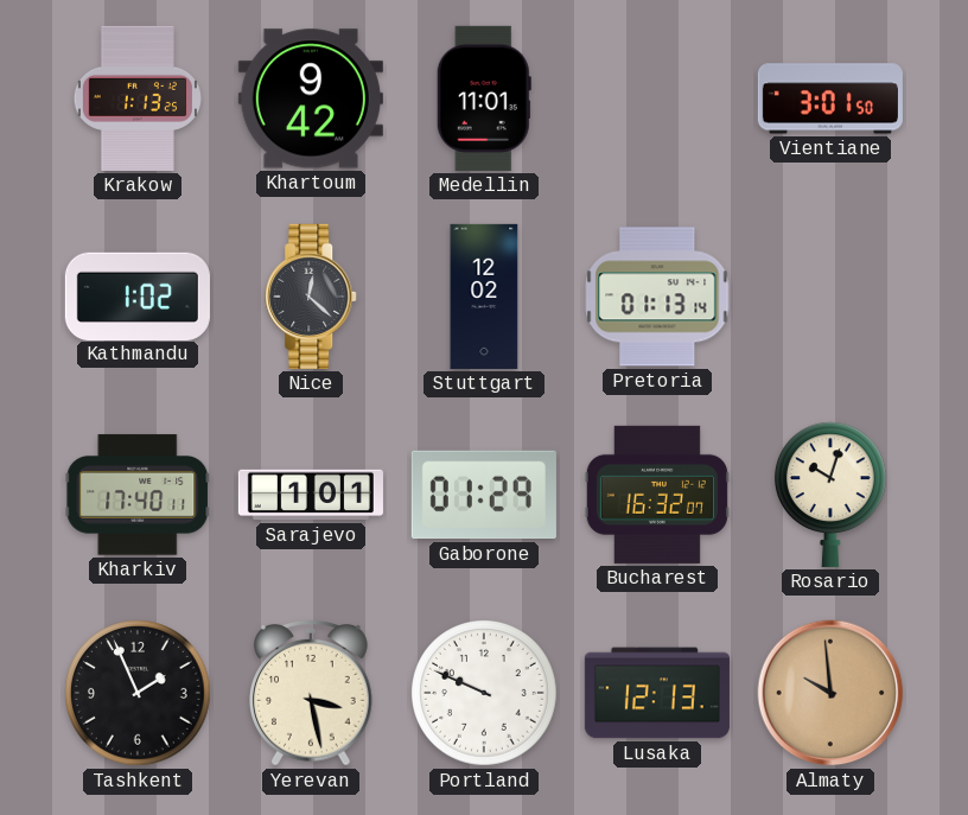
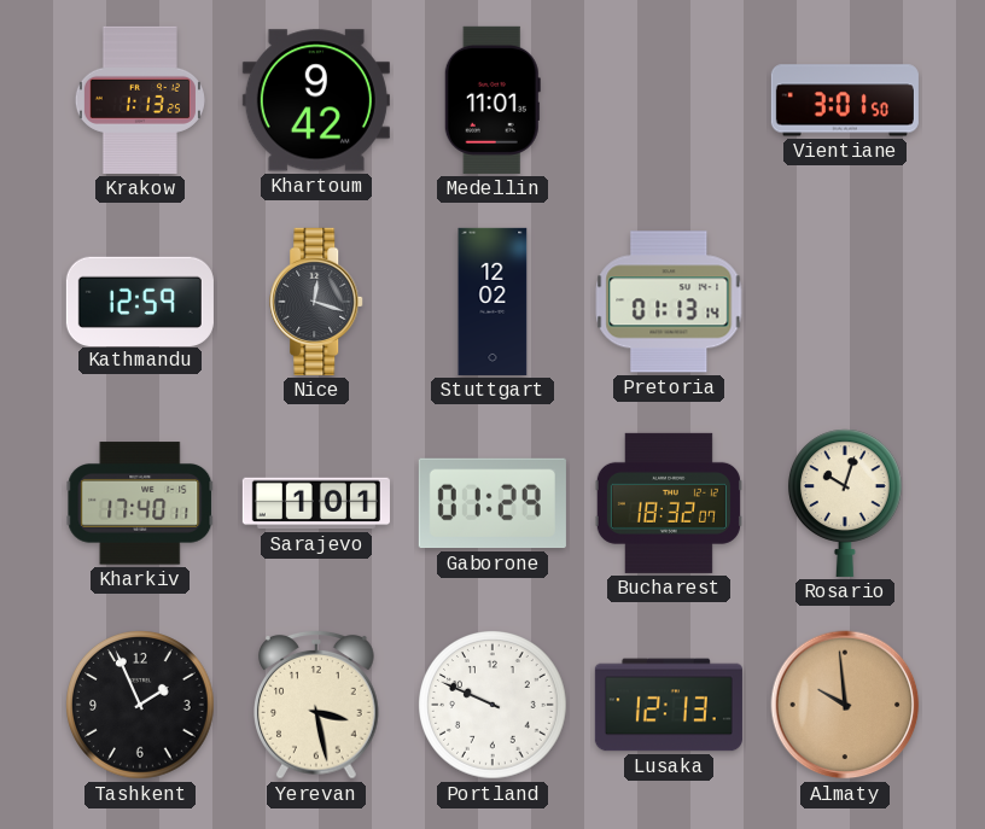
Kathmandu: 1:02 -> 12:59
Nice: 12:22 -> 12:18
Bucharest: 16:32 -> 18:32
